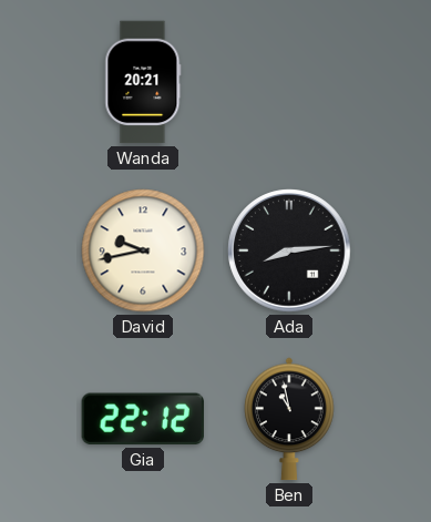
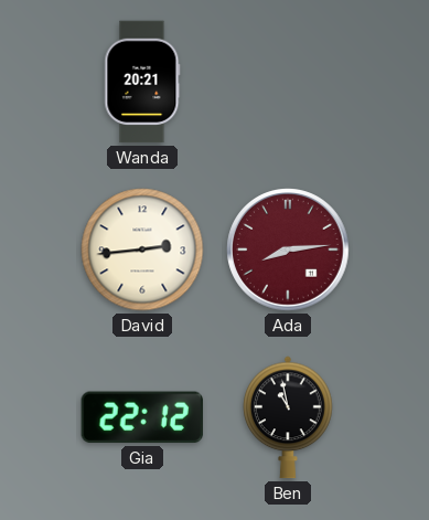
David: 9:43 -> 2:44
Ada dial: black -> burgundy
